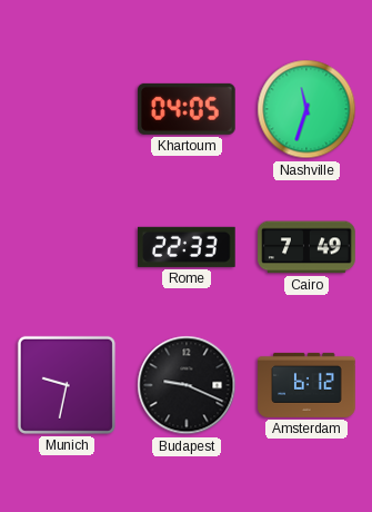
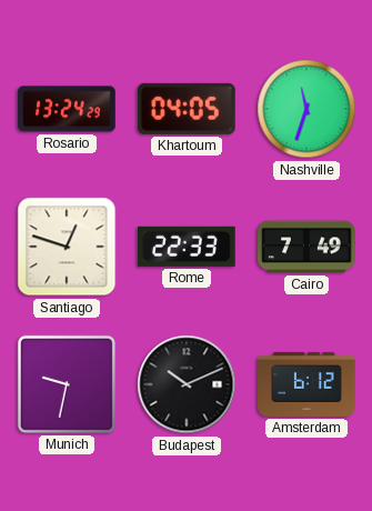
Rosario: none -> 13:24
Santiago: none -> 12:48
Budapest: 9:19 -> 10:11
